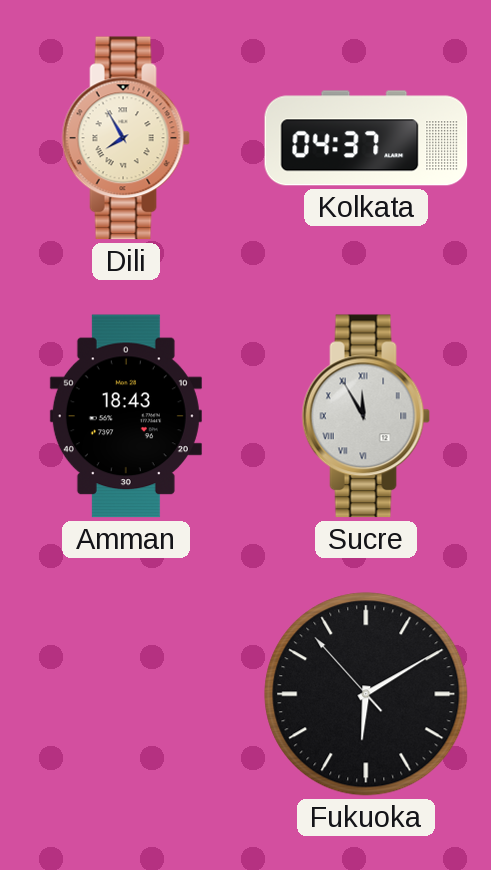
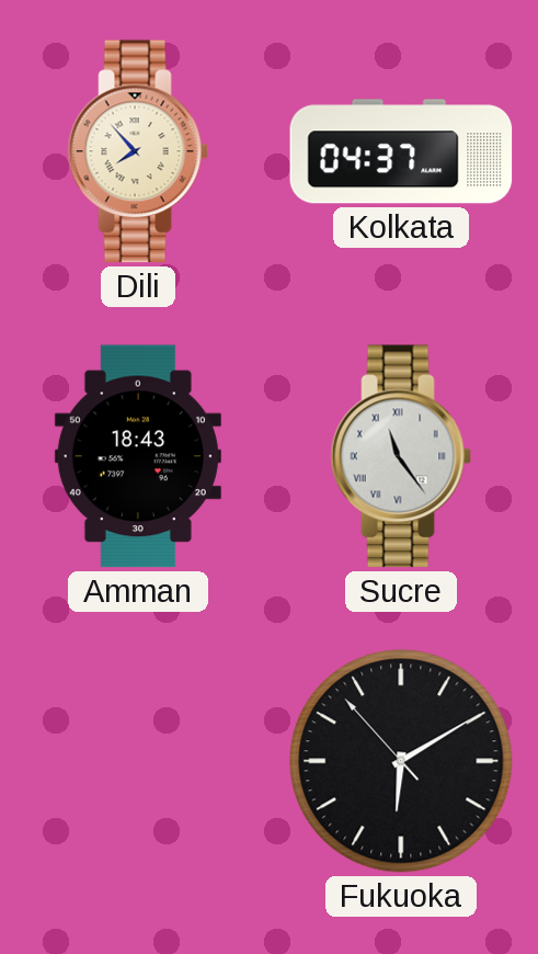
Dili: 7:55 -> 7:53
Sucre: 11:55 -> 11:24
